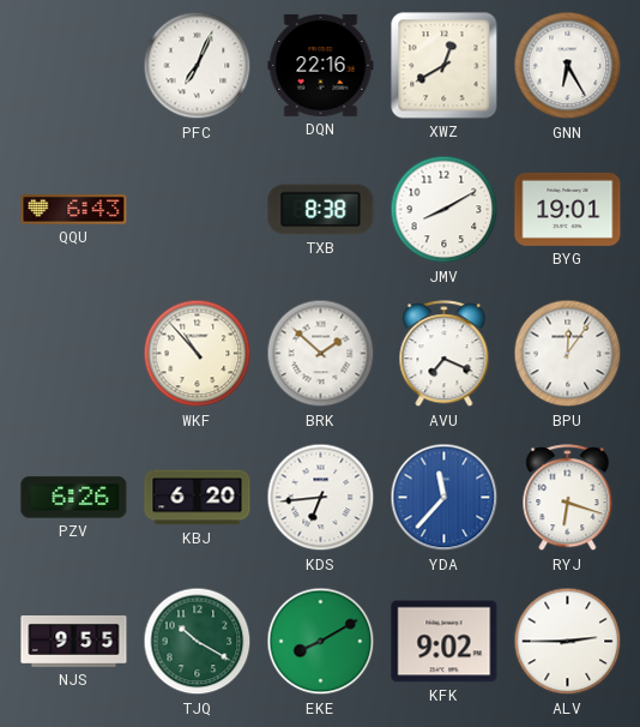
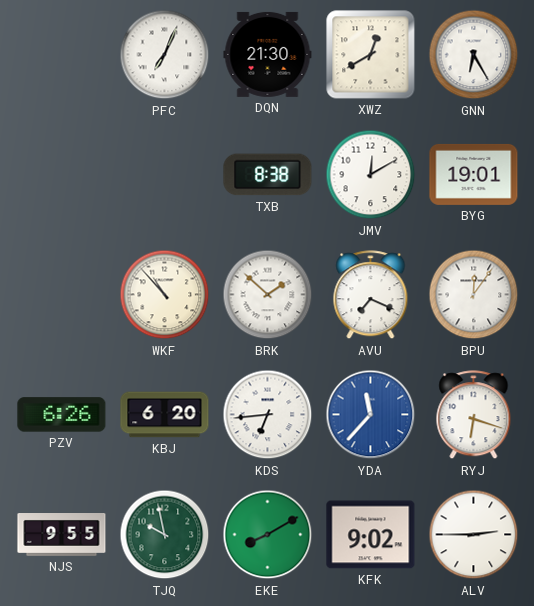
DQN: 22:16 -> 21:30
QQU: 6:43 -> none
JMV: 8:10 -> 12:10
TJQ: 10:20 -> 9:58
